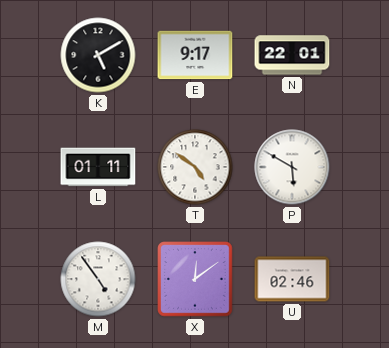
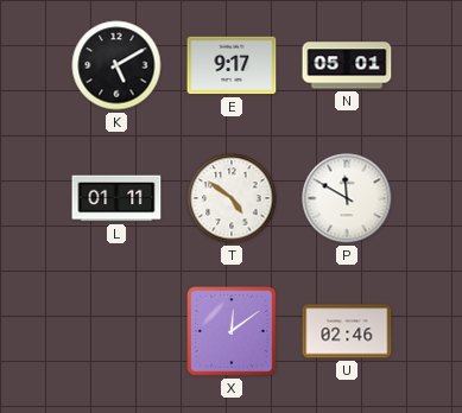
N: 22:01 -> 05:01
P: 5:50 -> 11:50
M: 4:54 -> none
